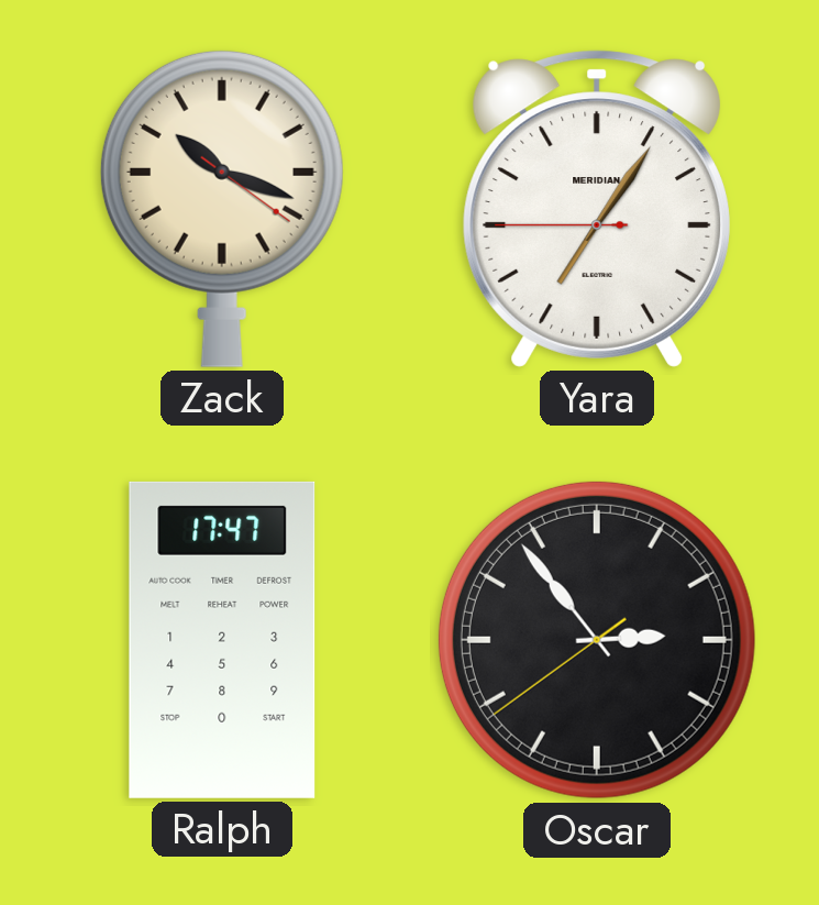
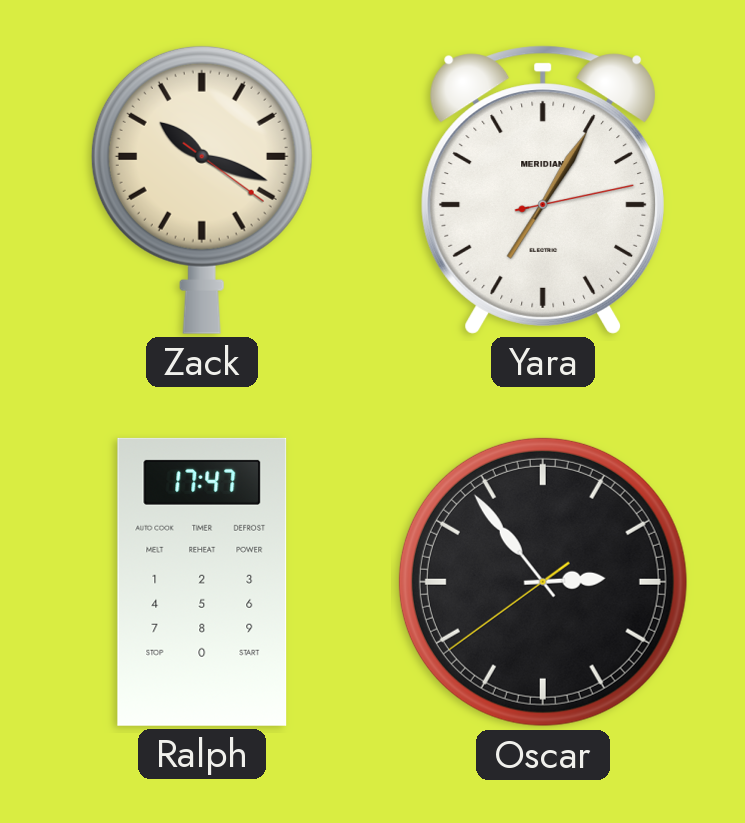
Yara: 7:05:45 -> 7:05:13
